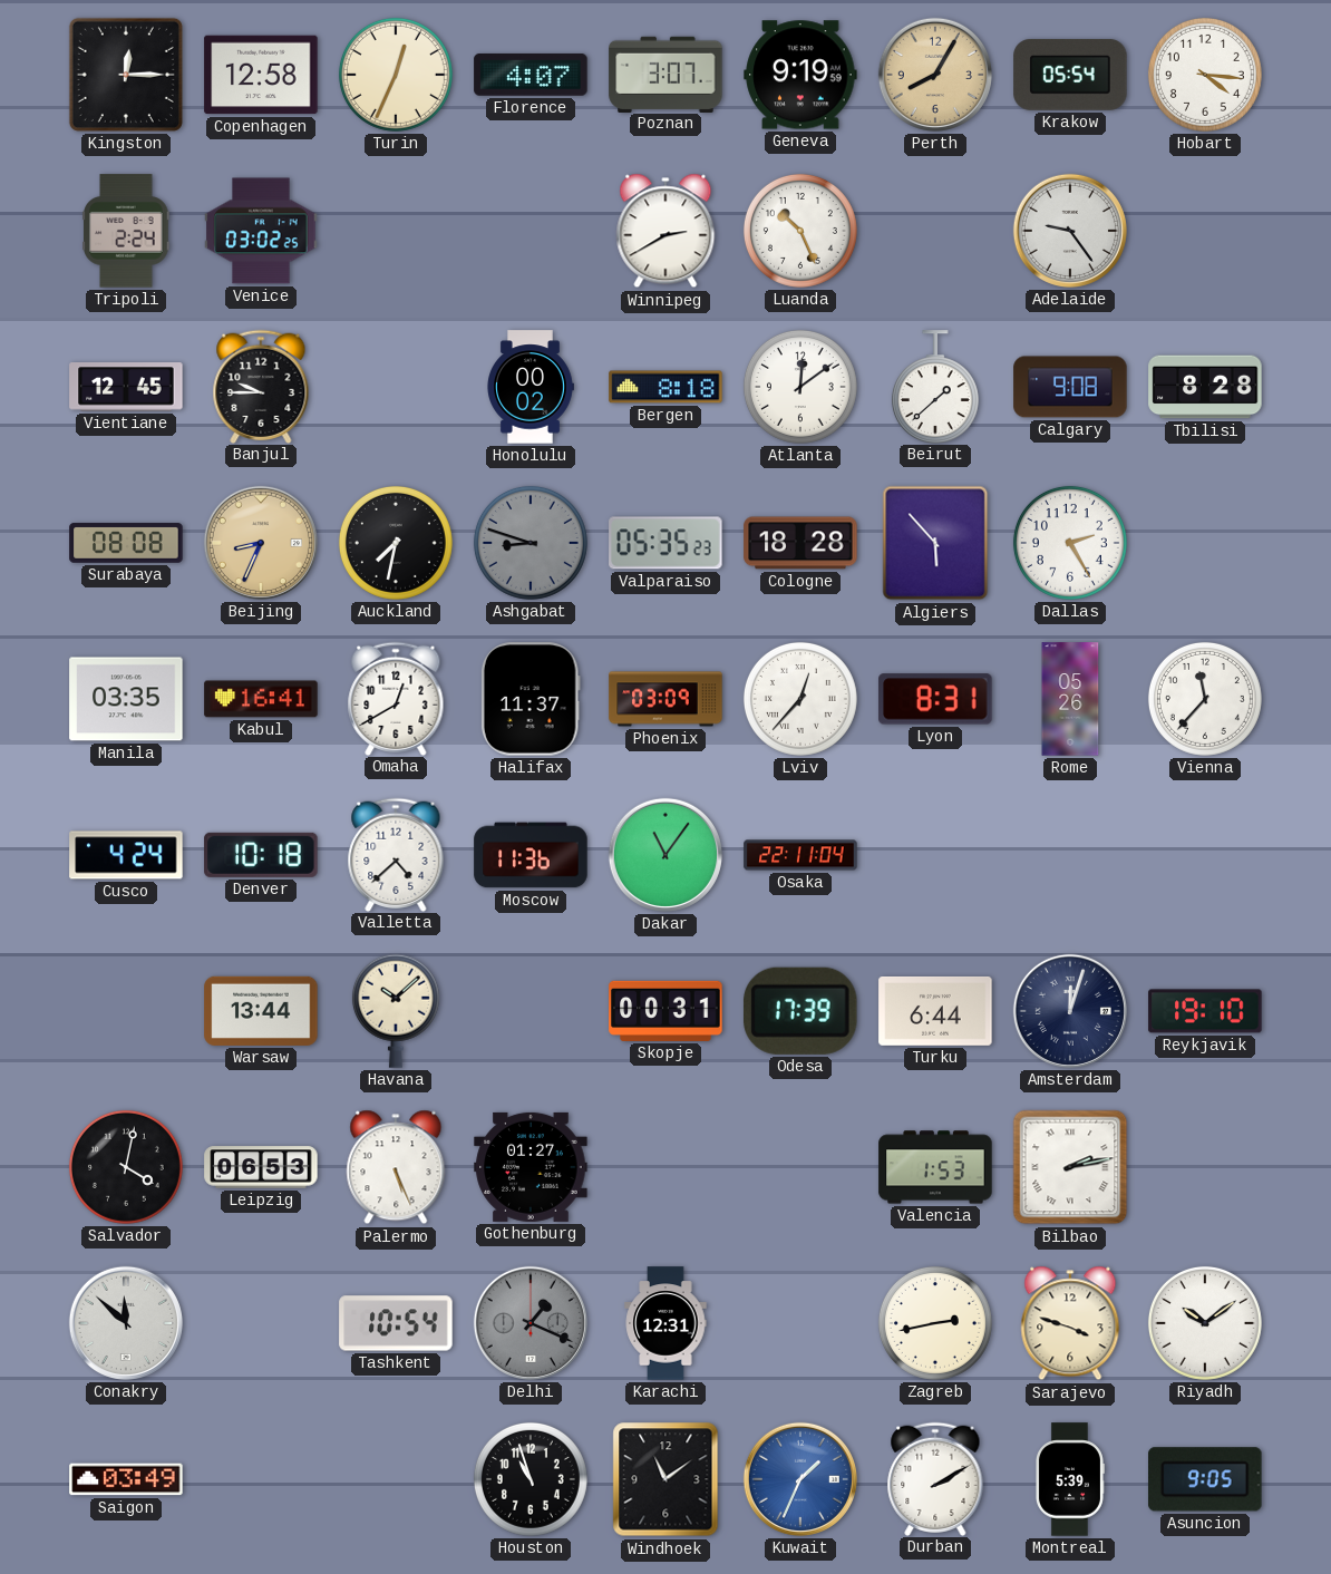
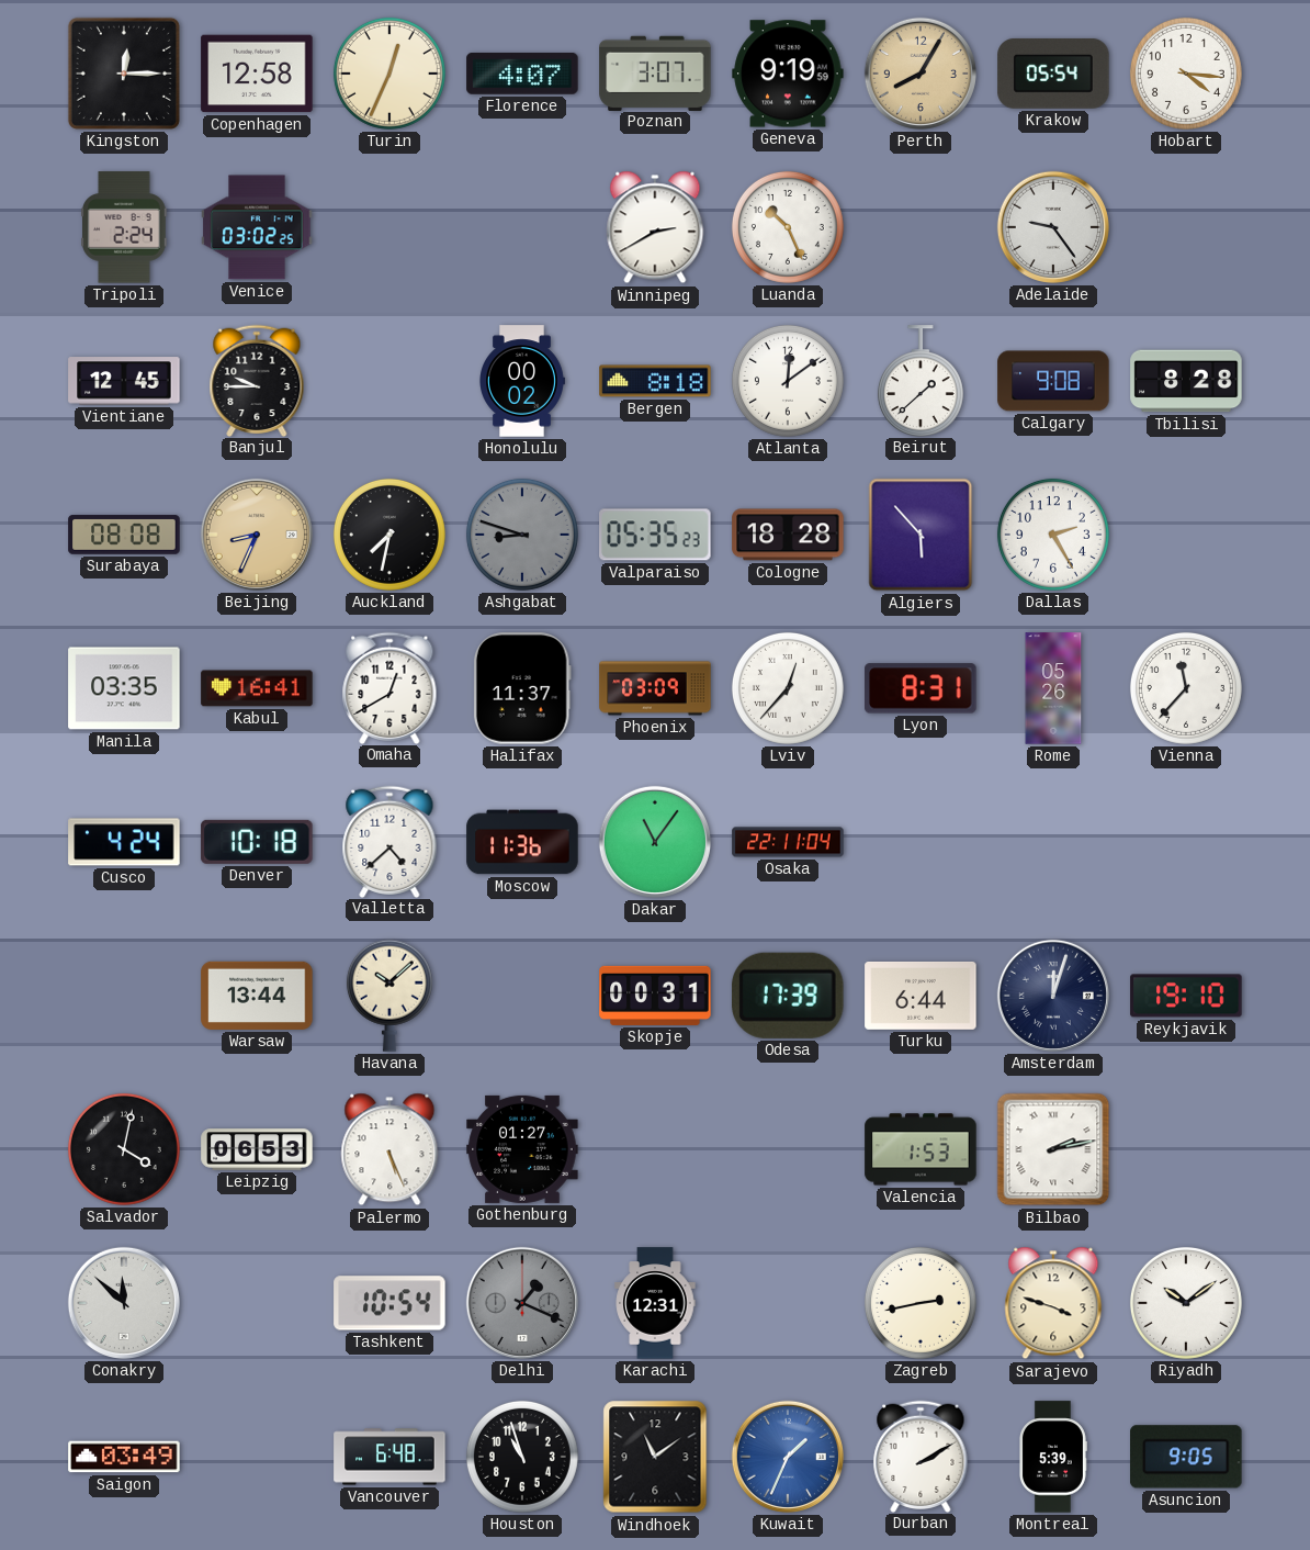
Vancouver: none -> 6:48
